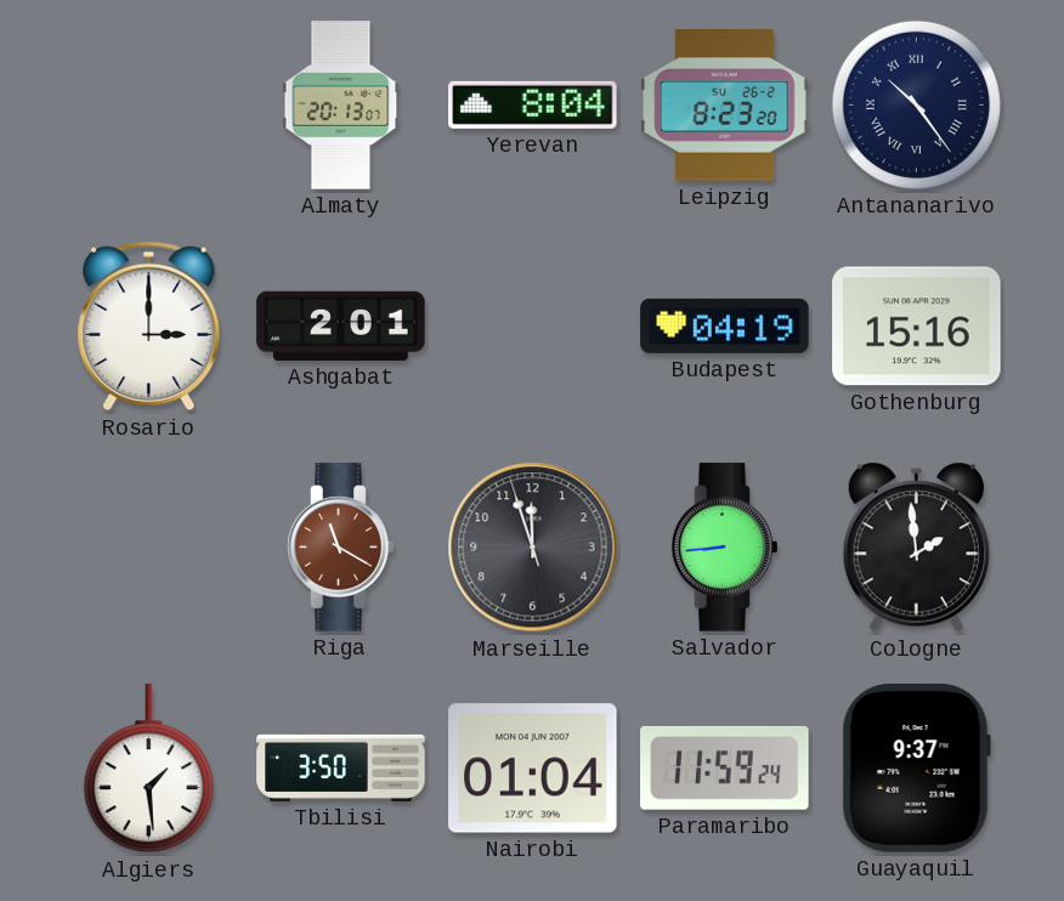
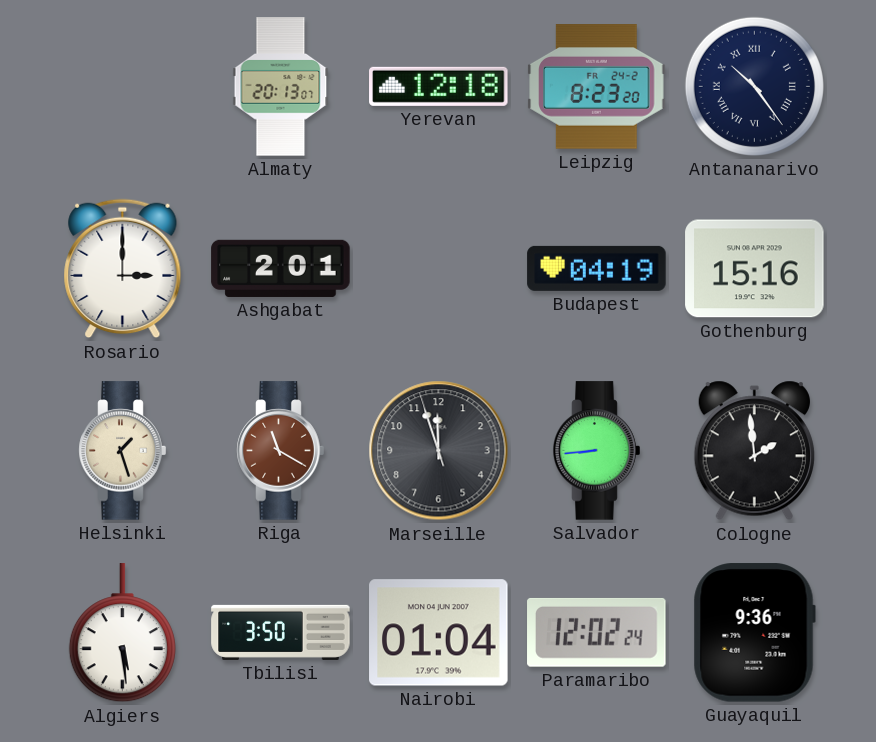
Yerevan: 8:04 -> 12:18
Leipzig date: SU 26-2 -> FR 24-2
Helsinki: none -> 1:27
Algiers: 1:29 -> 5:29
Paramaribo: 11:59 -> 12:02
Guayaquil: 9:37 -> 9:36
